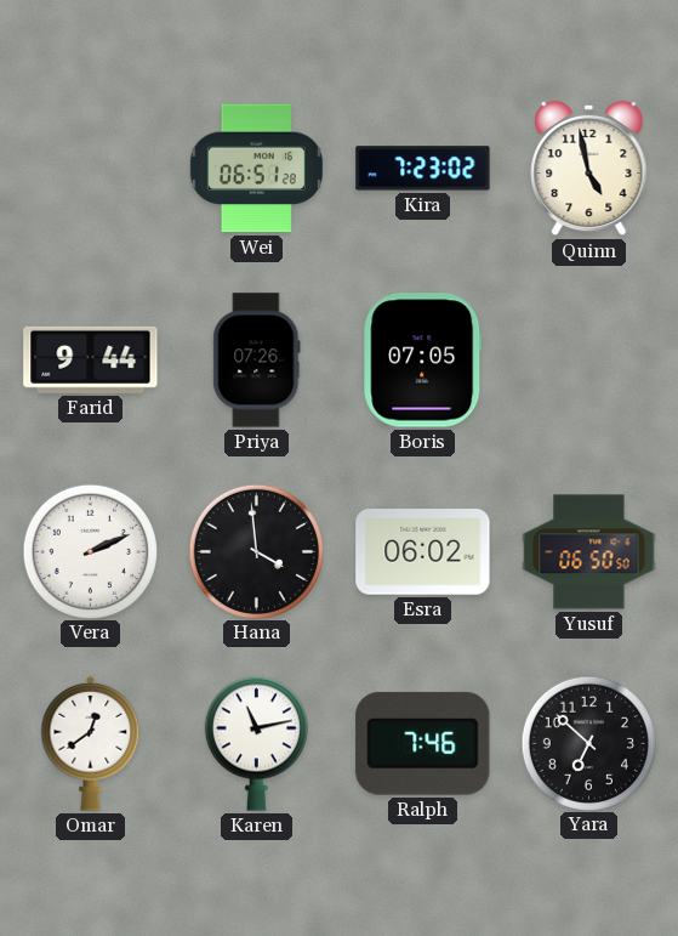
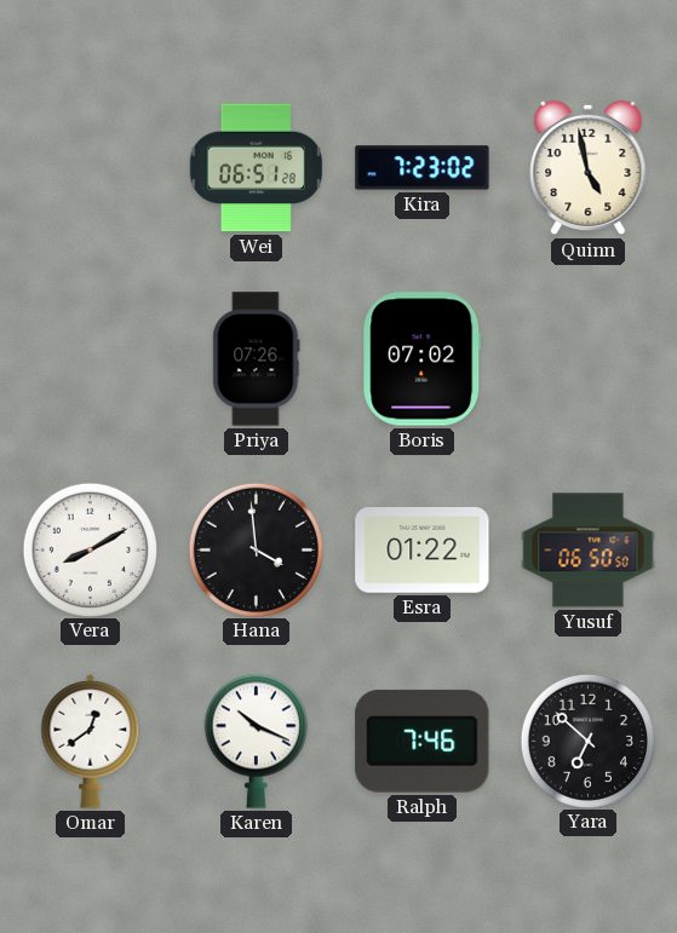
Farid: 9:44 -> none
Boris: 07:05 -> 07:02
Vera: 2:11 -> 8:10
Esra: 06:02 -> 01:22
Karen: 11:13 -> 10:19
